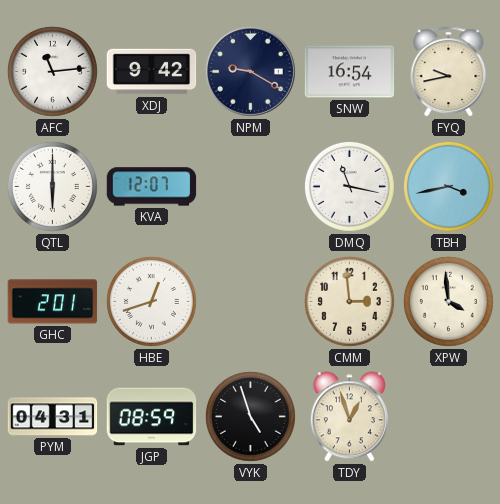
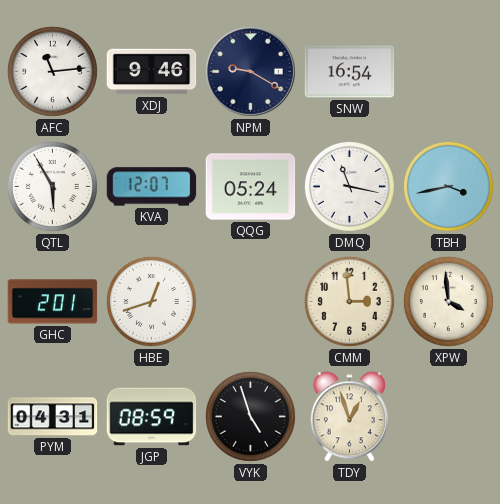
XDJ: 9:42 -> 9:46
FYQ: 9:43 -> none
QTL: 6:00 -> 5:55
QQG: none -> 05:24
